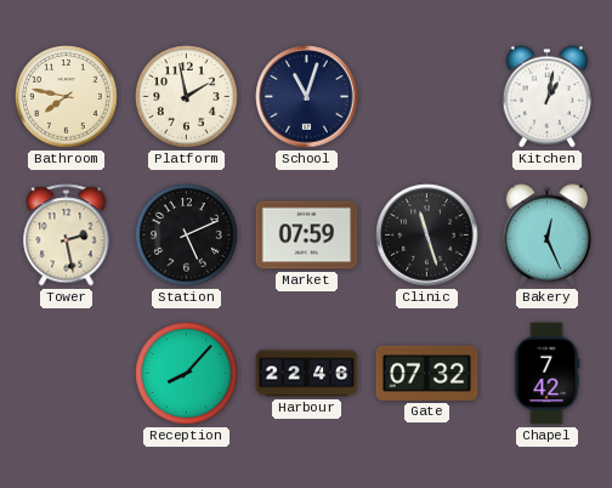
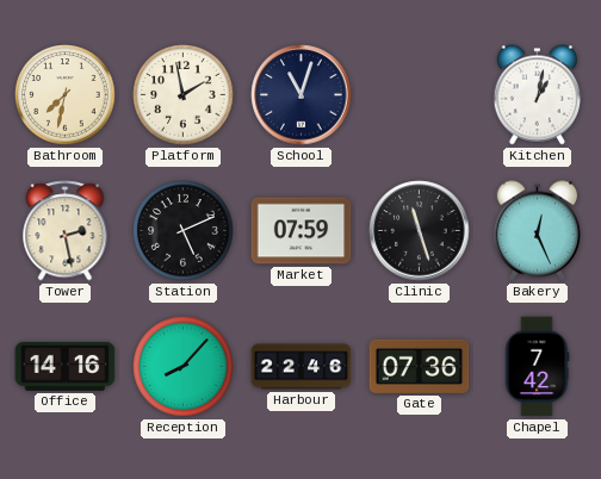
Bathroom: 7:47 -> 7:32
Office: none -> 14:16
Gate: 07:32 -> 07:36
